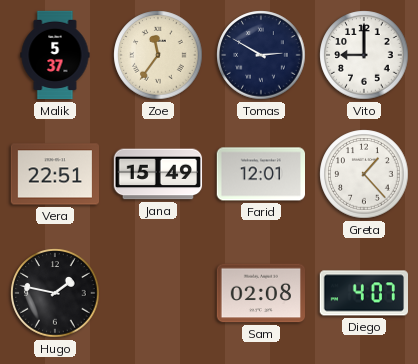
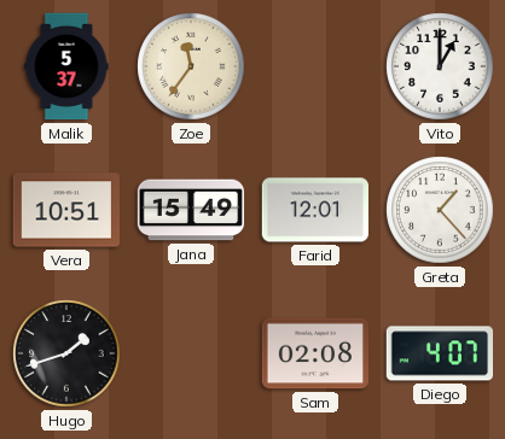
Tomas: 2:50 -> none
Vito: 9:00 -> 1:00
Vera: 22:51 -> 10:51
Hugo: 1:47 -> 1:42
